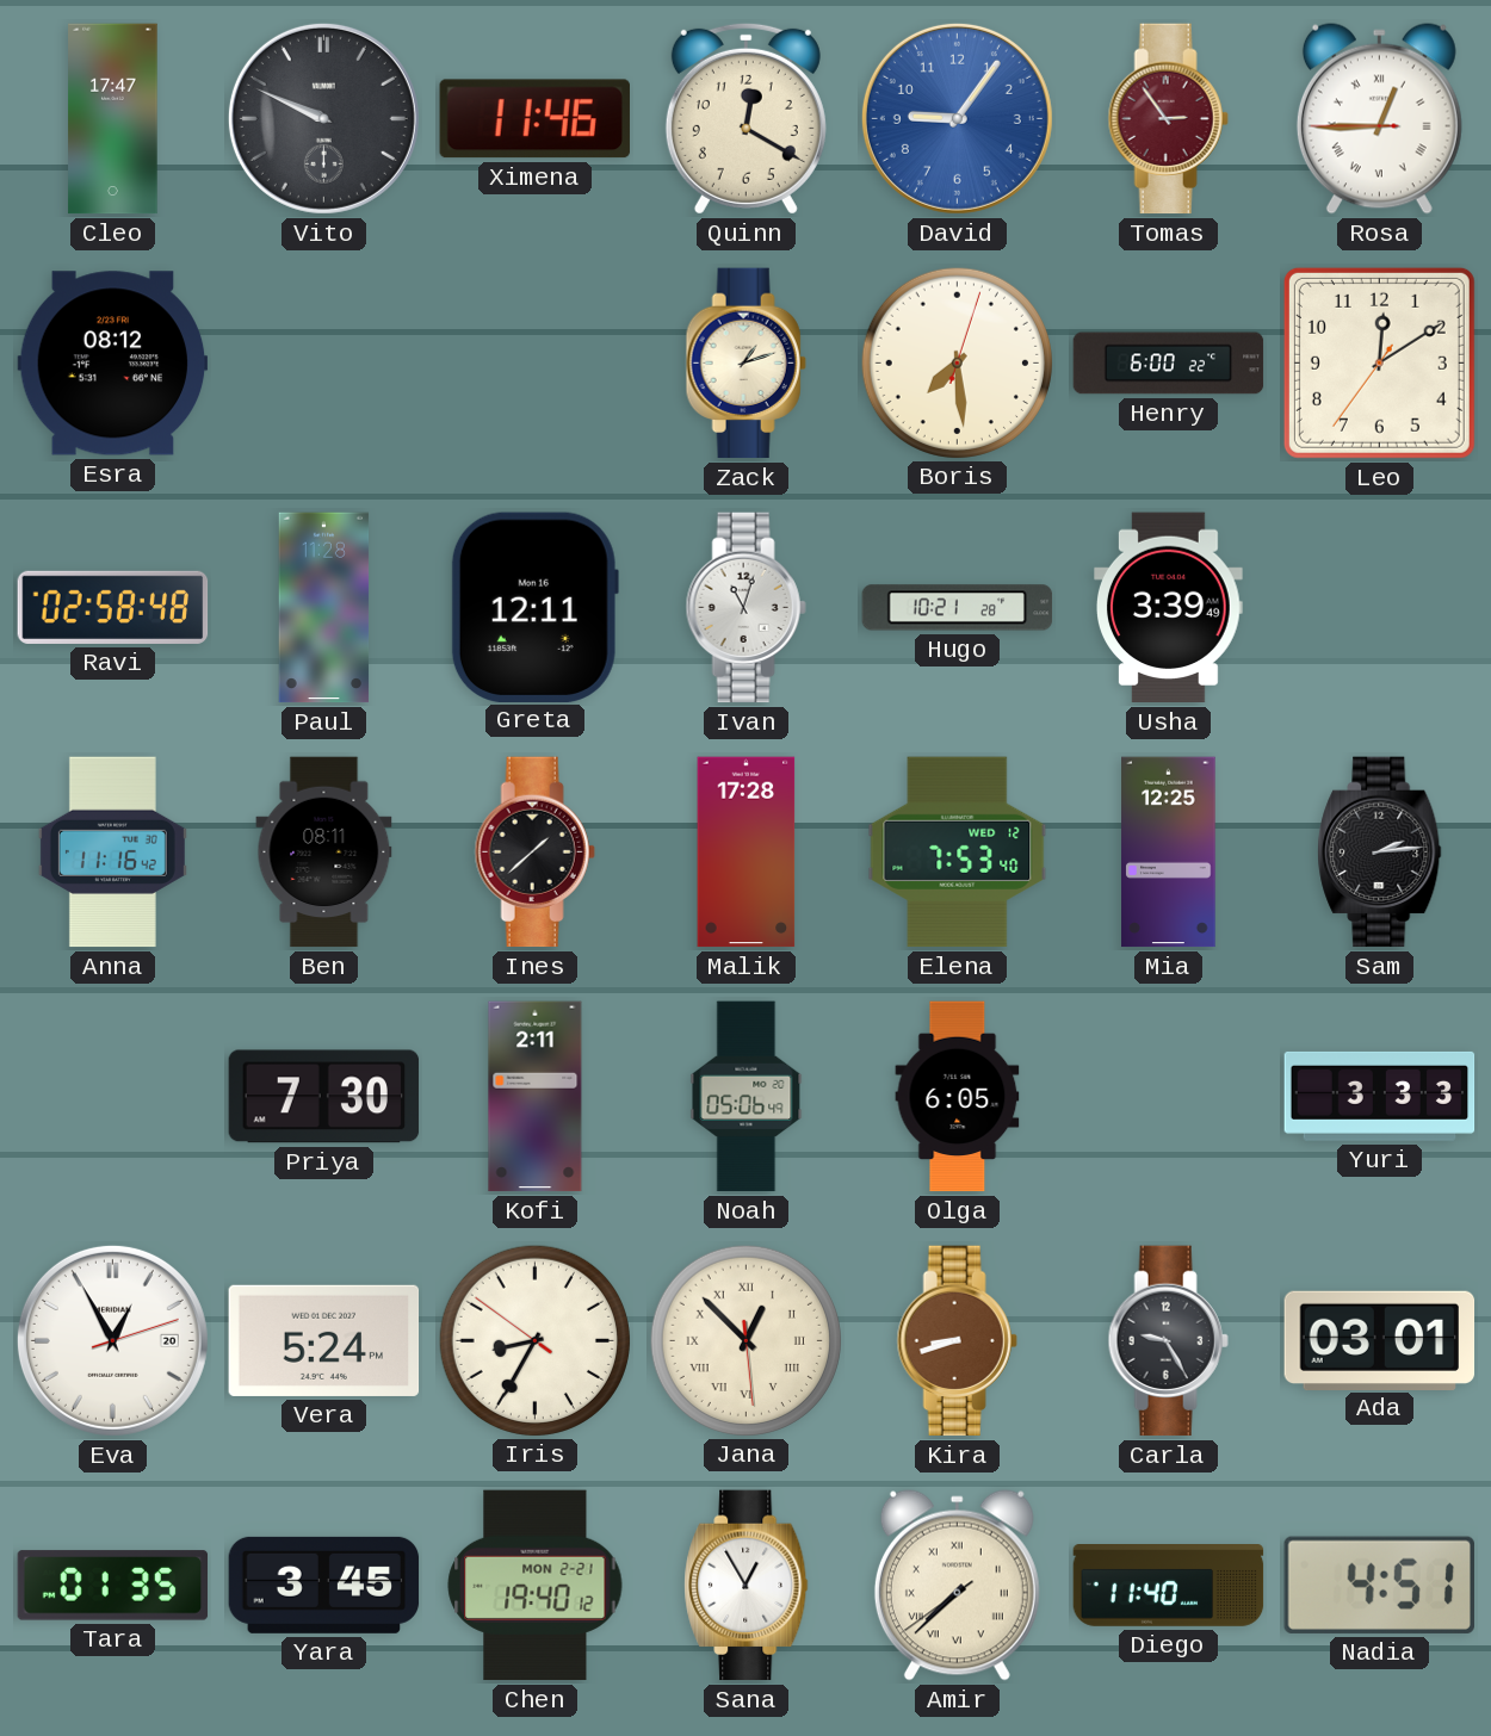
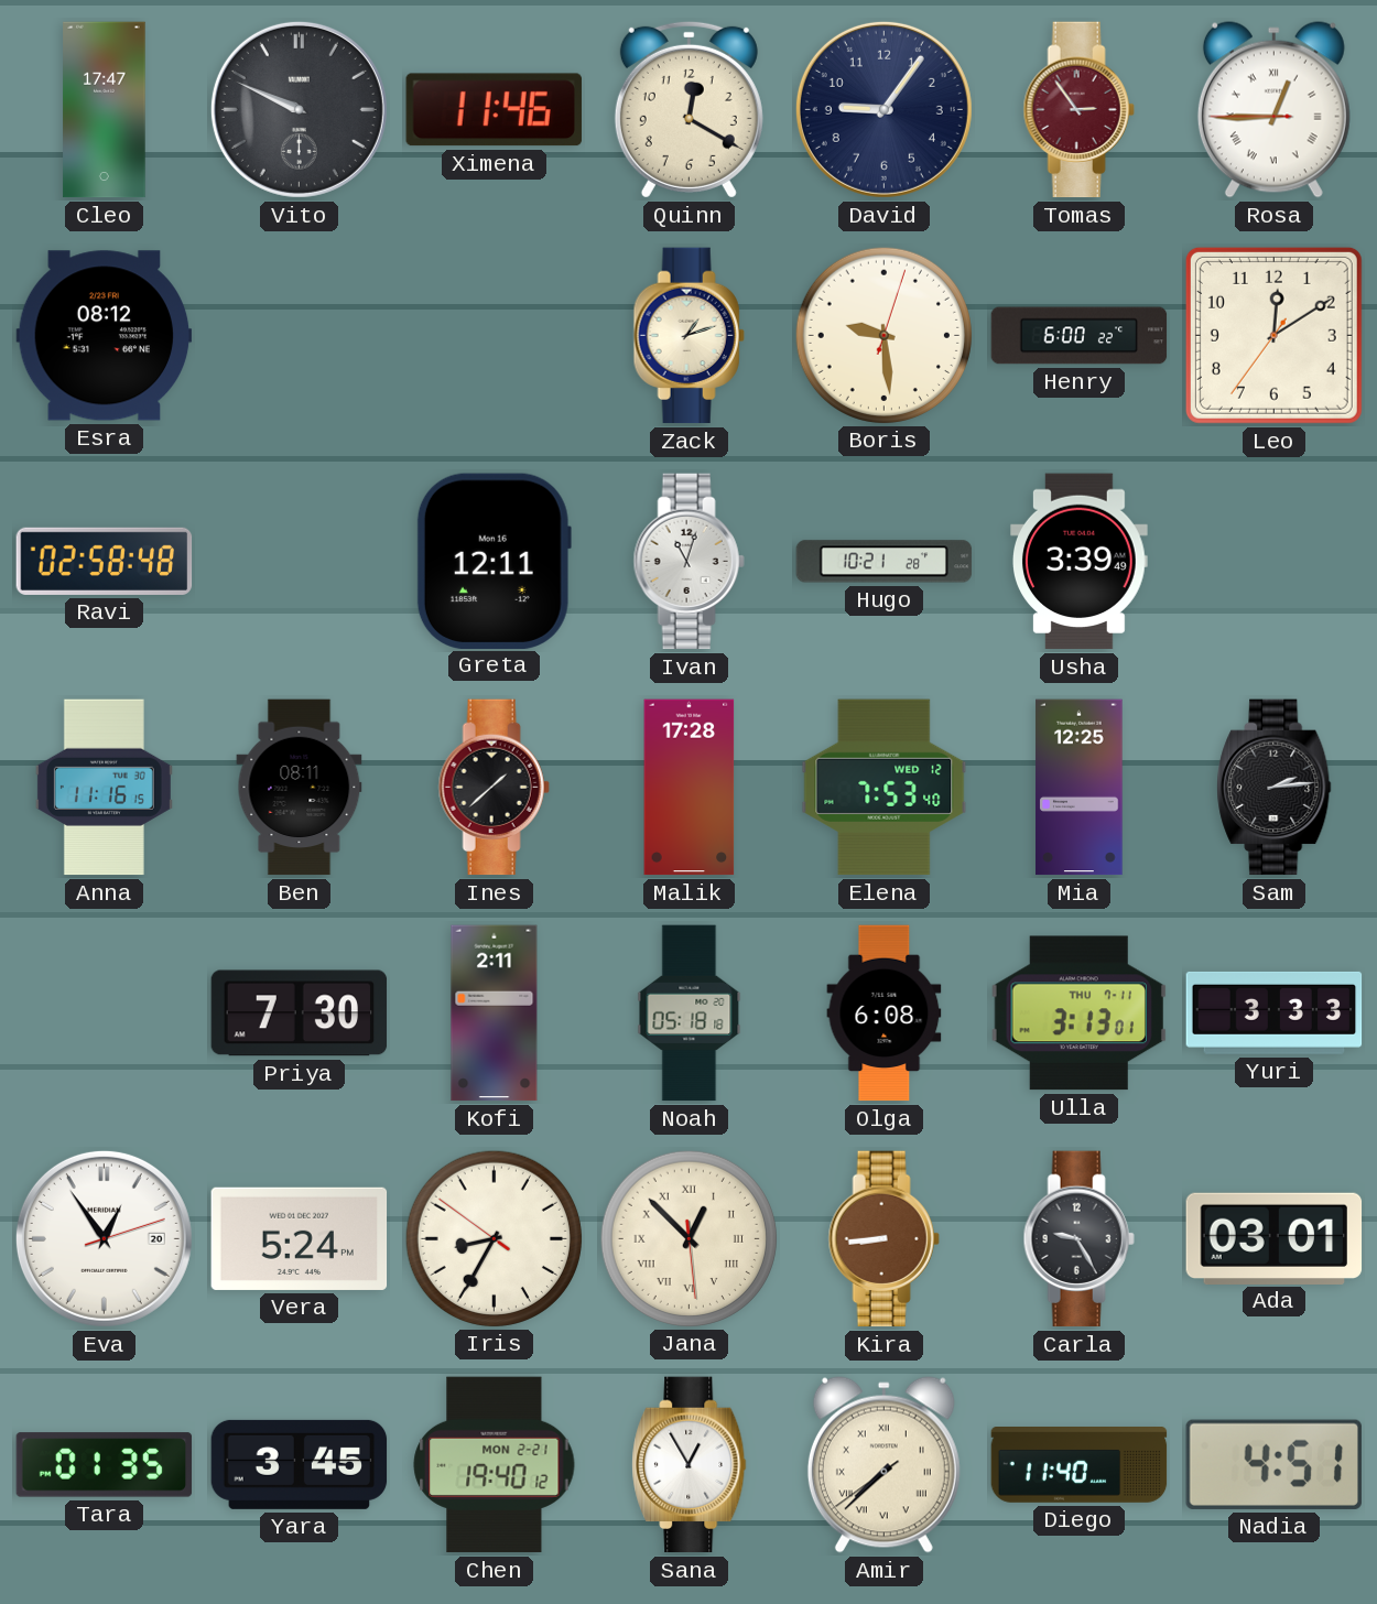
David dial: blue -> navy
Boris: 7:29 -> 9:29
Paul: 11:28 -> none
Anna: 11:16:42 -> 11:16:15
Noah: 05:06 -> 05:18
Olga: 6:05 -> 6:08
Ulla: none -> 3:13
Eva: 12:55 -> 12:54
Kira: 8:42 -> 8:44
